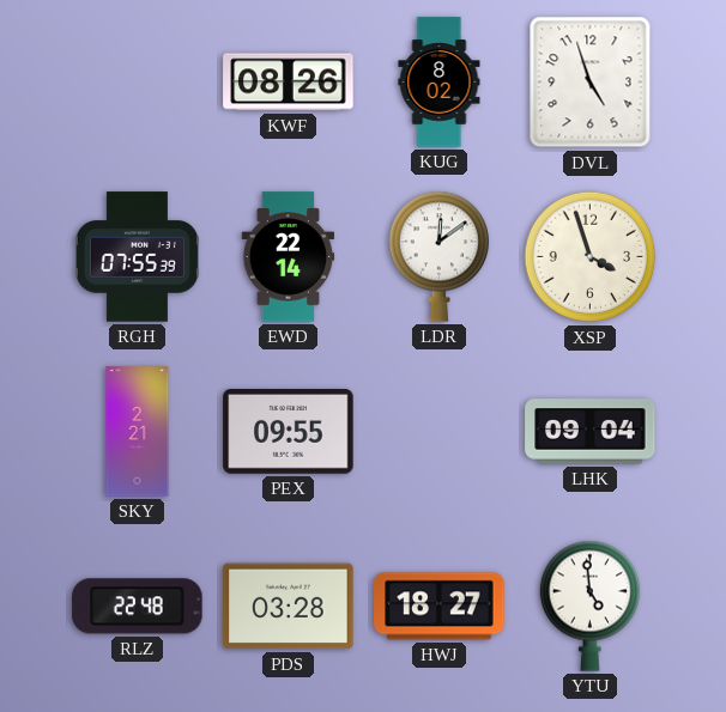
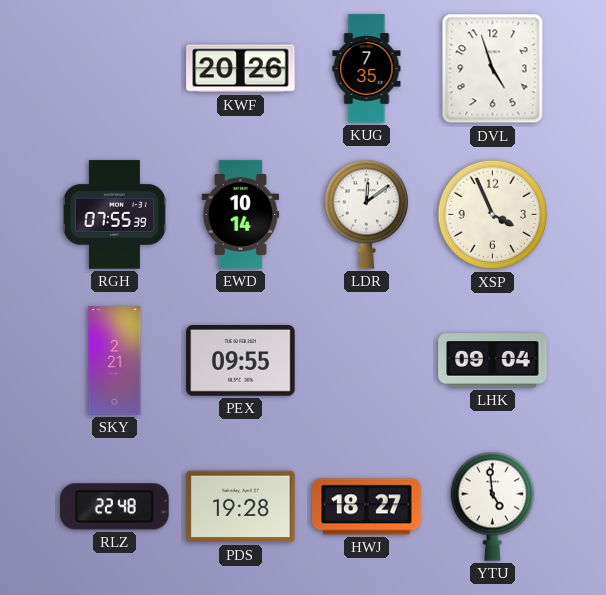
KWF: 08:26 -> 20:26
KUG: 8:02 -> 7:35
EWD: 22:14 -> 10:14
XSP: 3:57 -> 3:56
PDS: 03:28 -> 19:28
